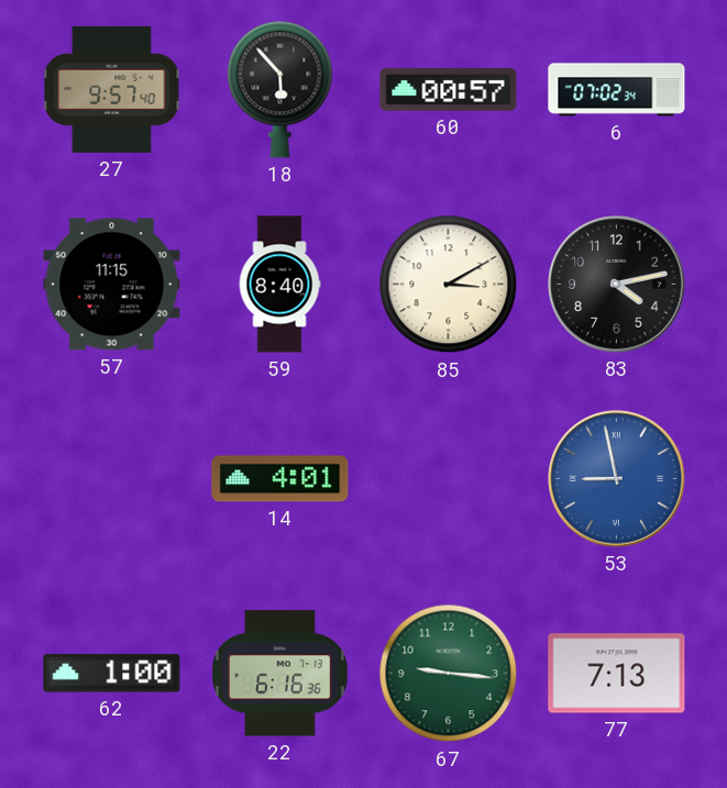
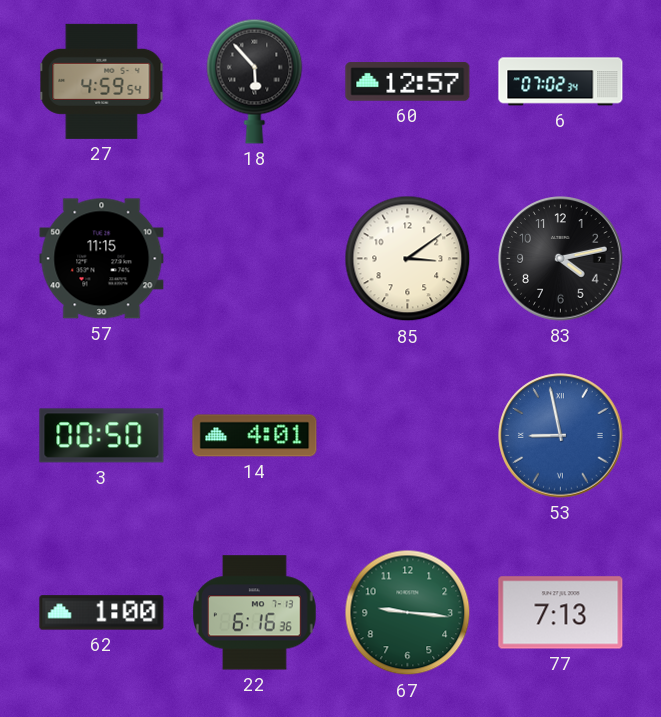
27: 9:57 -> 4:59
60: 00:57 -> 12:57
59: 8:40 -> none
85: 3:10 -> 3:09
3: none -> 00:50
